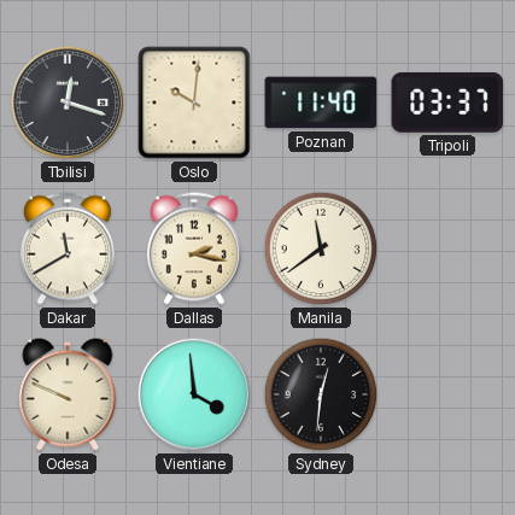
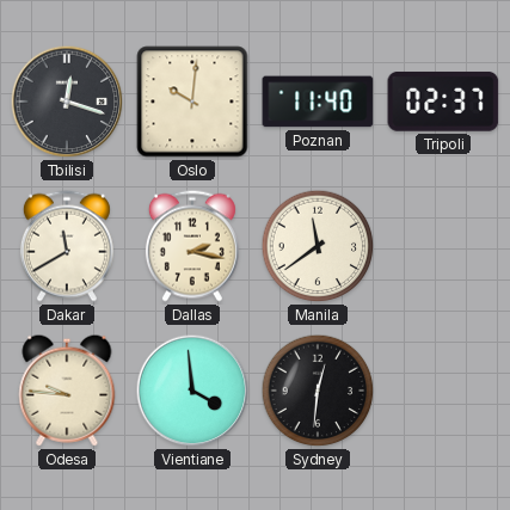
Tripoli: 03:37 -> 02:37
Odesa: 9:49 -> 9:46
